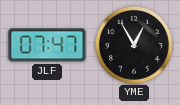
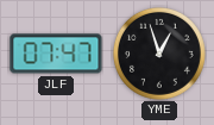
YME: 12:55 -> 12:57
